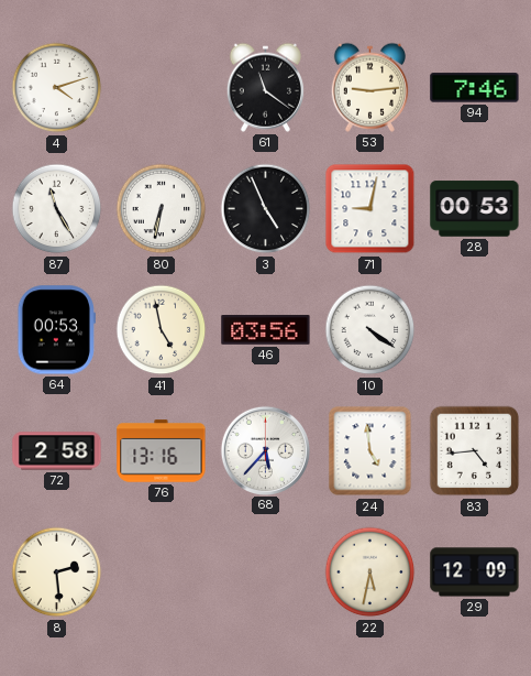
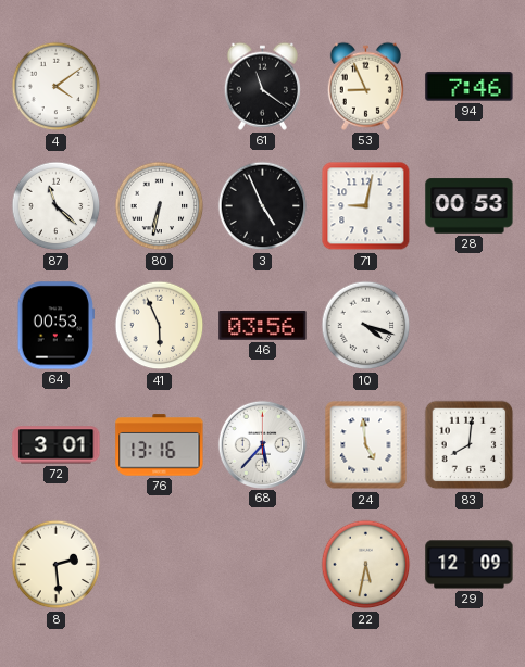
4: 4:12 -> 4:09
53: 9:14 -> 8:56
87: 11:25 -> 11:22
41: 4:58 -> 5:56
10: 4:21 -> 4:18
72: 2:58 -> 3:01
83: 4:44 -> 8:01
